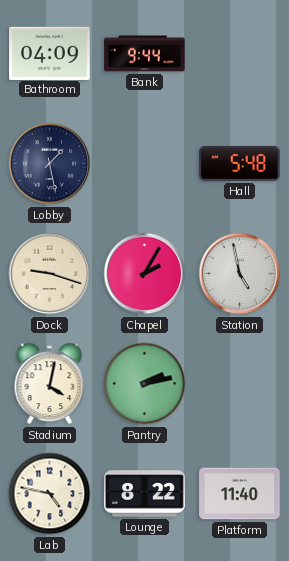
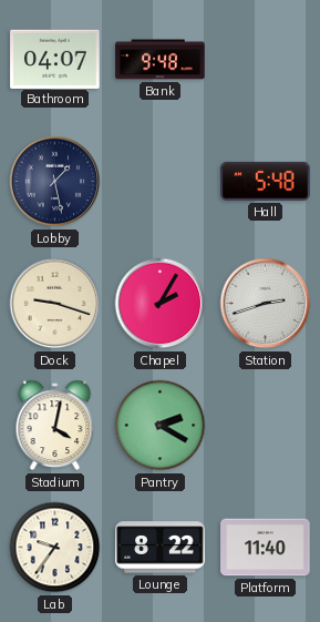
Bathroom: 04:09 -> 04:07
Bank: 9:44 -> 9:48
Station: 4:58 -> 2:42
Pantry: 2:13 -> 2:20
Lab: 4:47 -> 9:36
